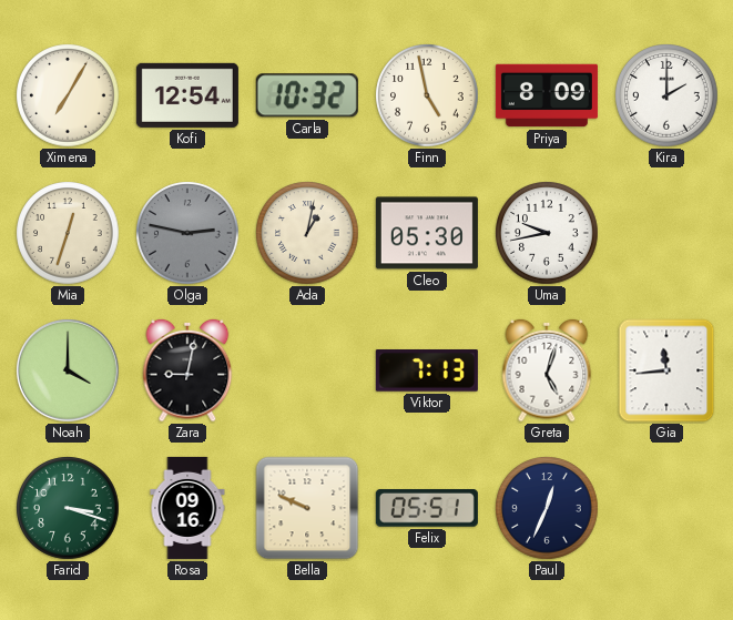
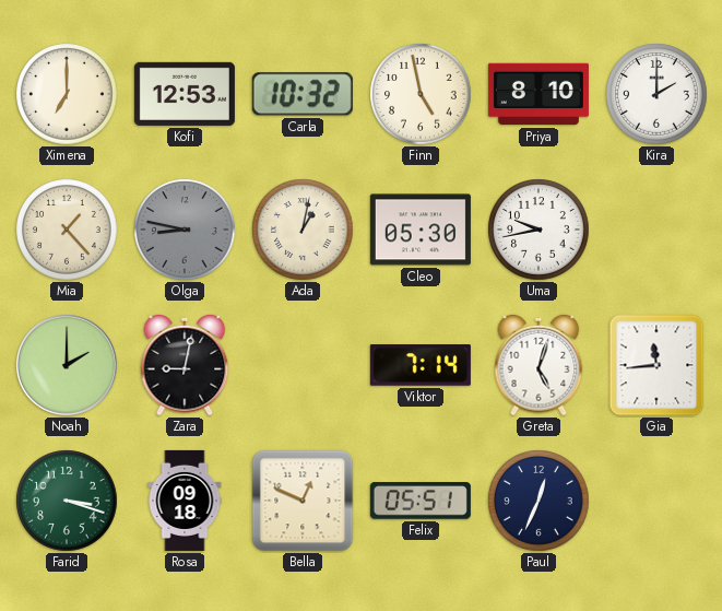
Ximena: 7:05 -> 7:00
Kofi: 12:54 -> 12:53
Priya: 8:09 -> 8:10
Mia: 12:33 -> 1:23
Olga: 2:47 -> 8:47
Noah: 4:00 -> 2:00
Viktor: 7:13 -> 7:14
Rosa: 09:16 -> 09:18
Bella: 9:49 -> 12:49
